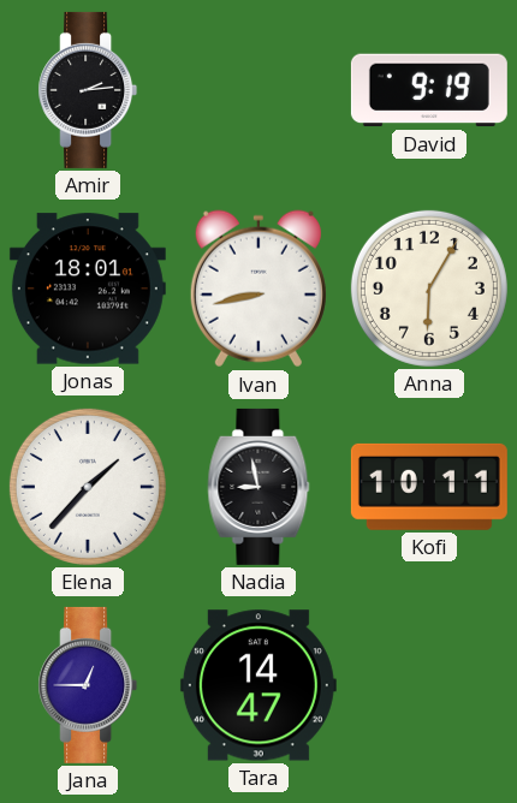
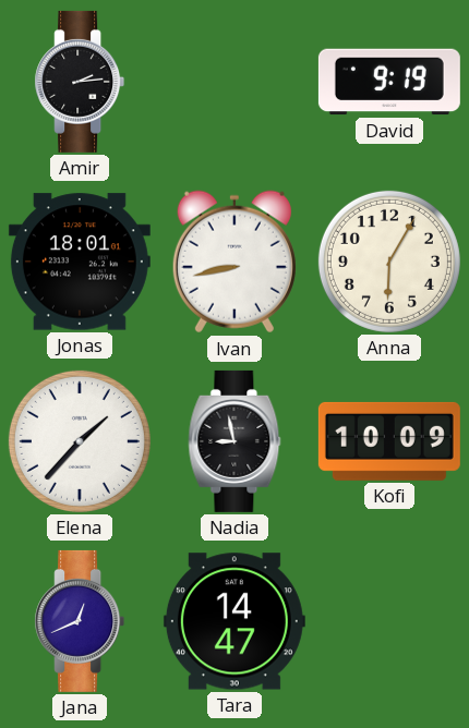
Kofi: 10:11 -> 10:09
Jana: 12:45 -> 12:41
